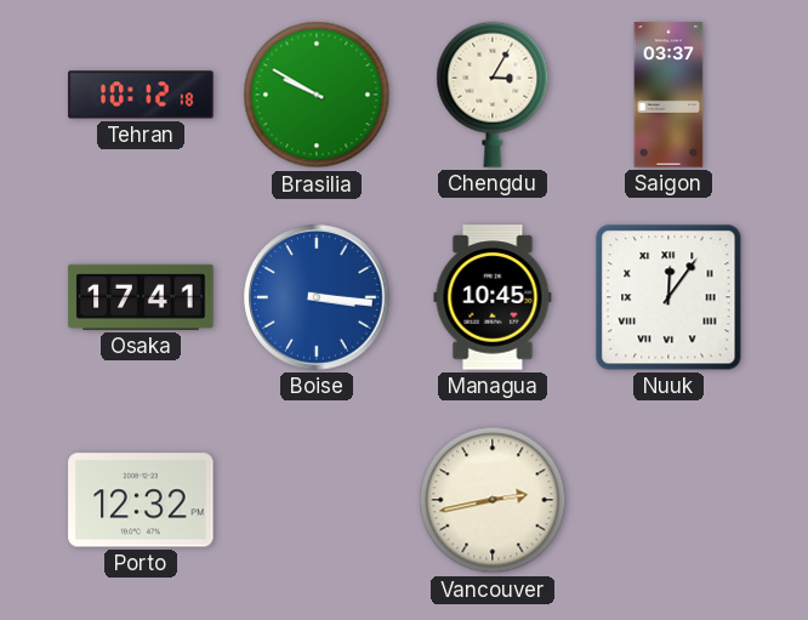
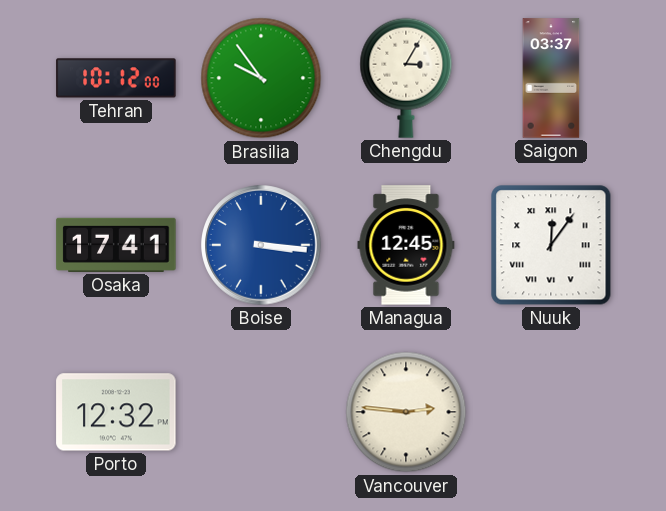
Tehran: 10:12:18 -> 10:12:00
Brasilia: 9:50 -> 9:54
Managua: 10:45 -> 12:45
Vancouver: 2:43 -> 2:46
